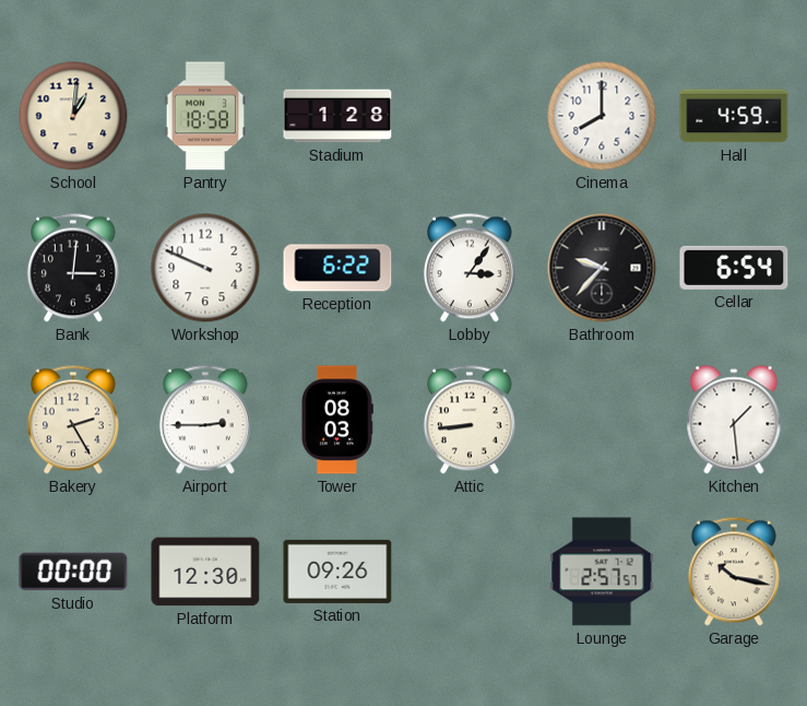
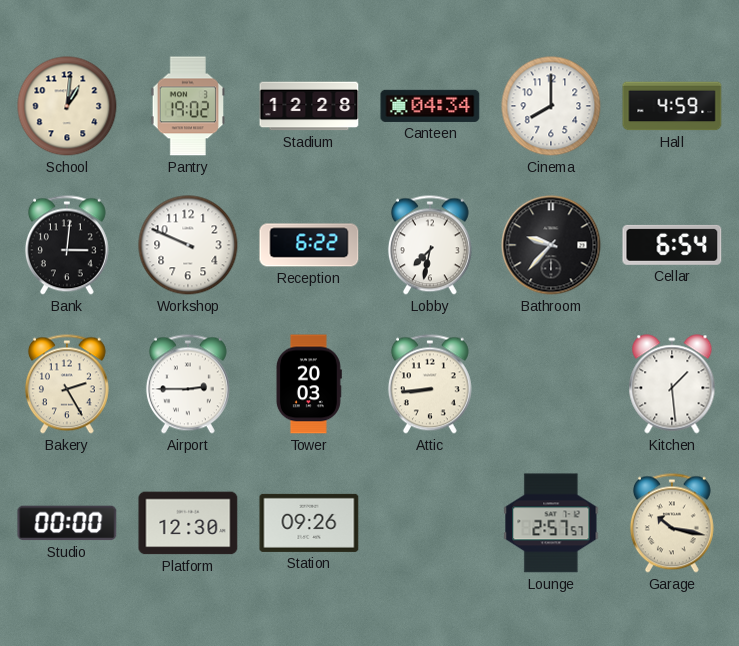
Pantry: 18:58 -> 19:02
Stadium: 1:28 -> 12:28
Canteen: none -> 04:34
Lobby: 3:06 -> 7:32
Tower: 08:03 -> 20:03
